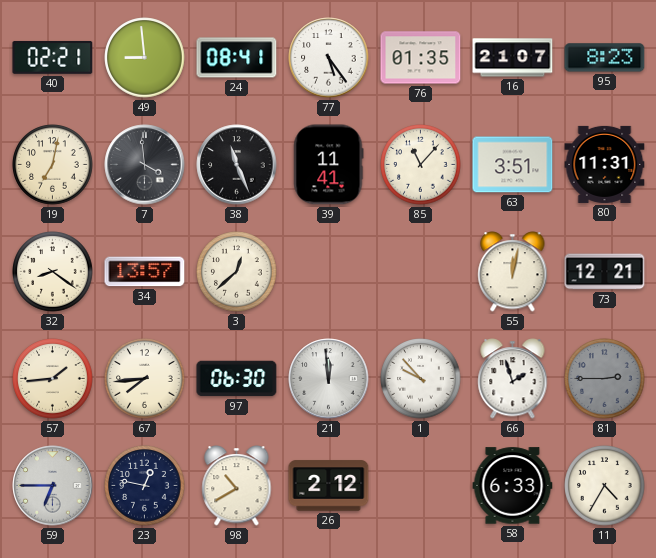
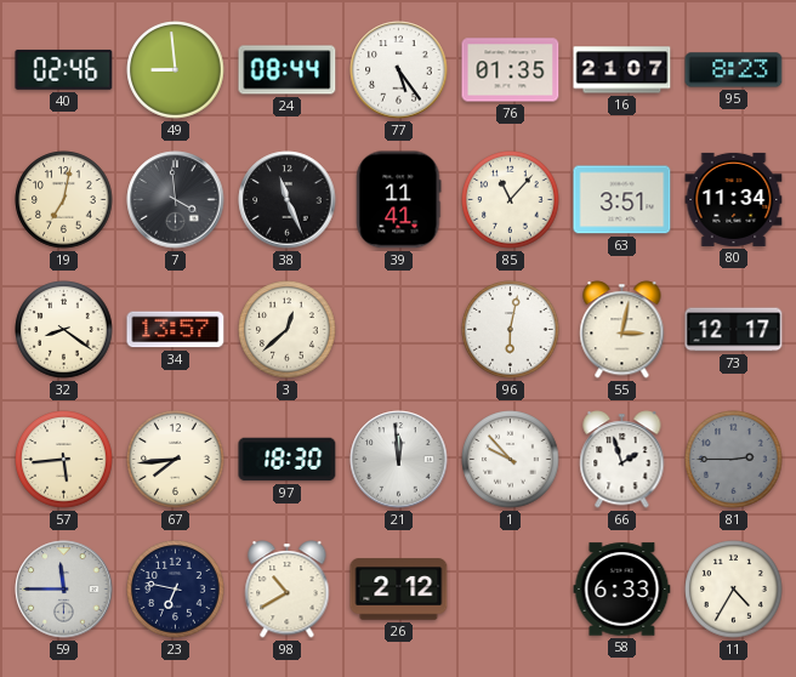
40: 02:21 -> 02:46
24: 08:41 -> 08:44
80: 11:31 -> 11:34
96: none -> 6:02
55: 12:02 -> 3:02
73: 12:21 -> 12:17
57: 1:44 -> 5:44
97: 06:30 -> 18:30
59: 6:45 -> 11:45
23: 12:47 -> 6:47
